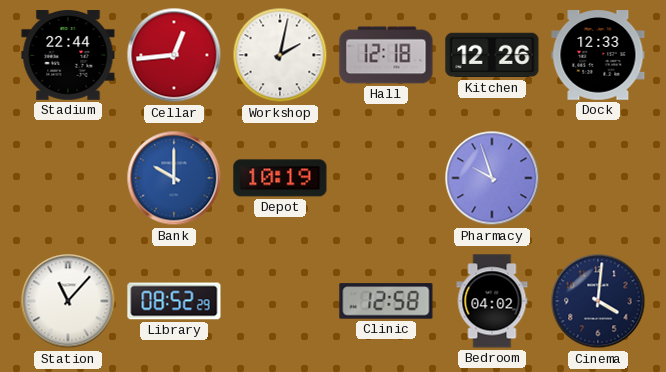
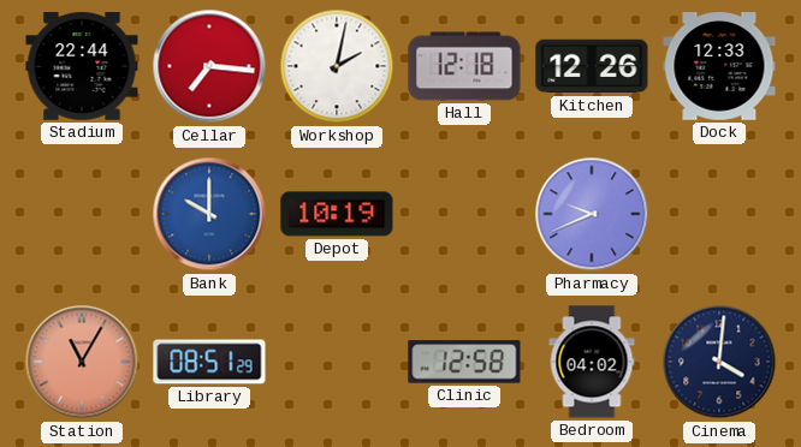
Cellar: 12:44 -> 7:16
Pharmacy: 9:57 -> 9:41
Station: 11:07 -> 11:05
Station dial: white -> salmon
Library: 08:52 -> 08:51
